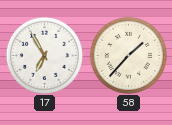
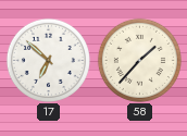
17: 6:55 -> 6:52
